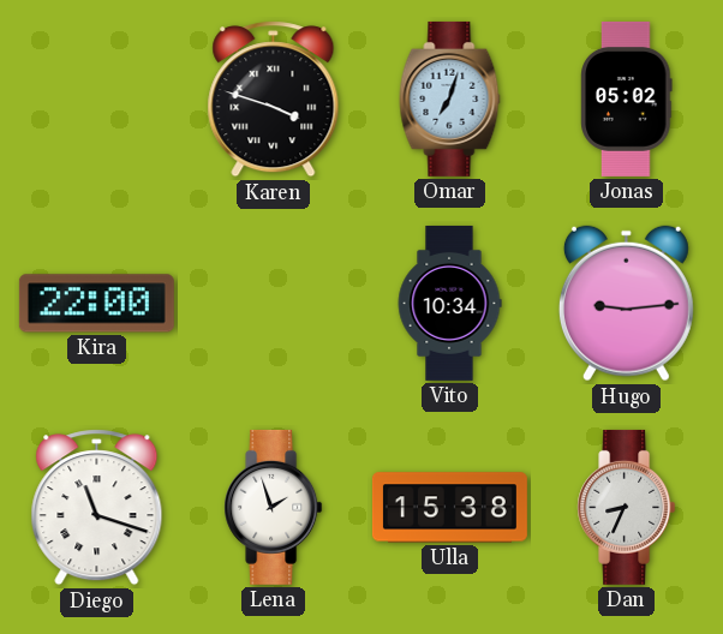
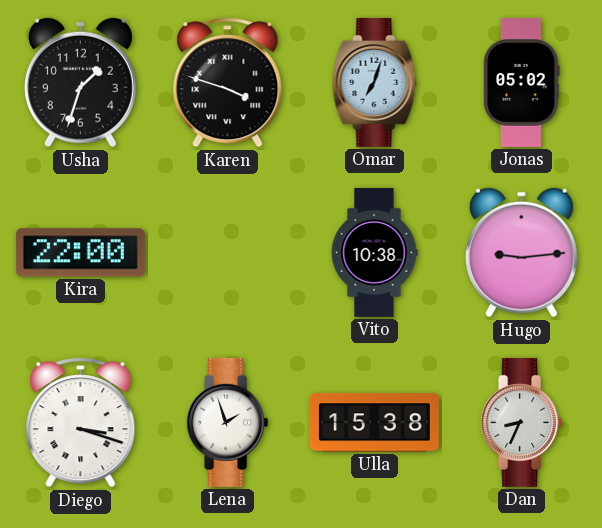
Usha: none -> 1:33
Vito: 10:34 -> 10:38
Diego: 11:18 -> 3:18
